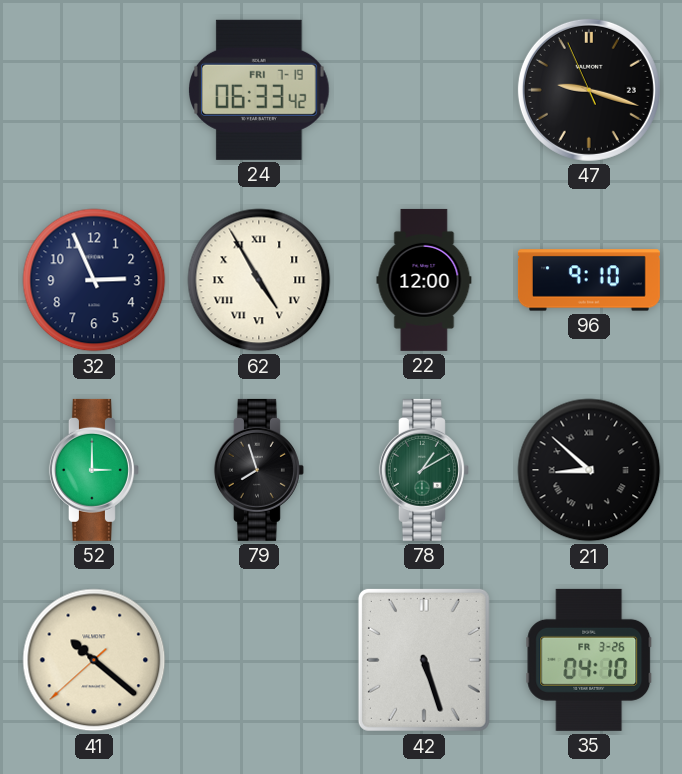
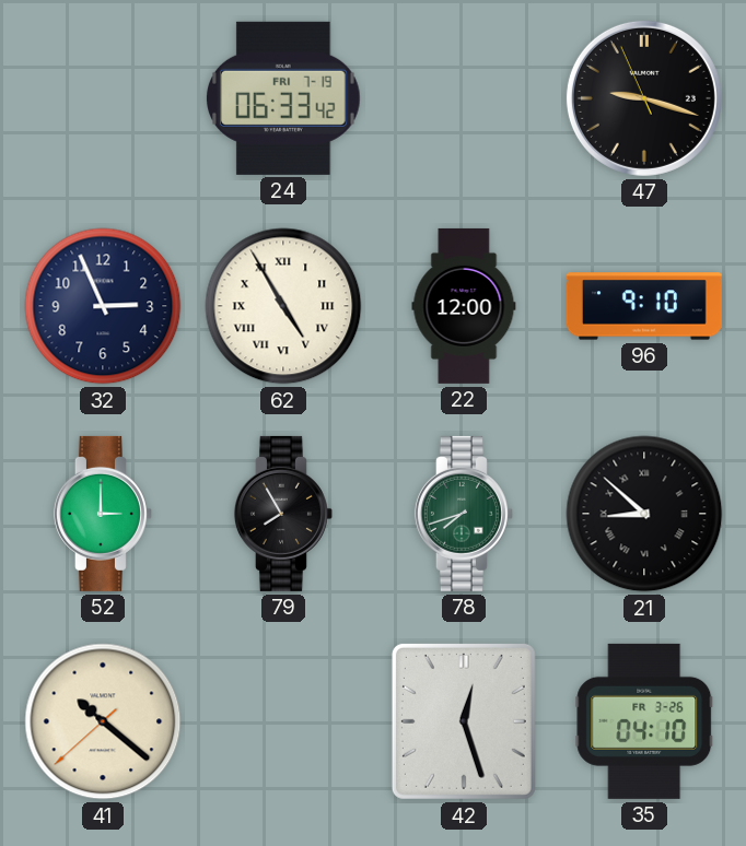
79: 7:57 -> 7:55
78: 1:10 -> 7:42
42: 5:27 -> 12:27
